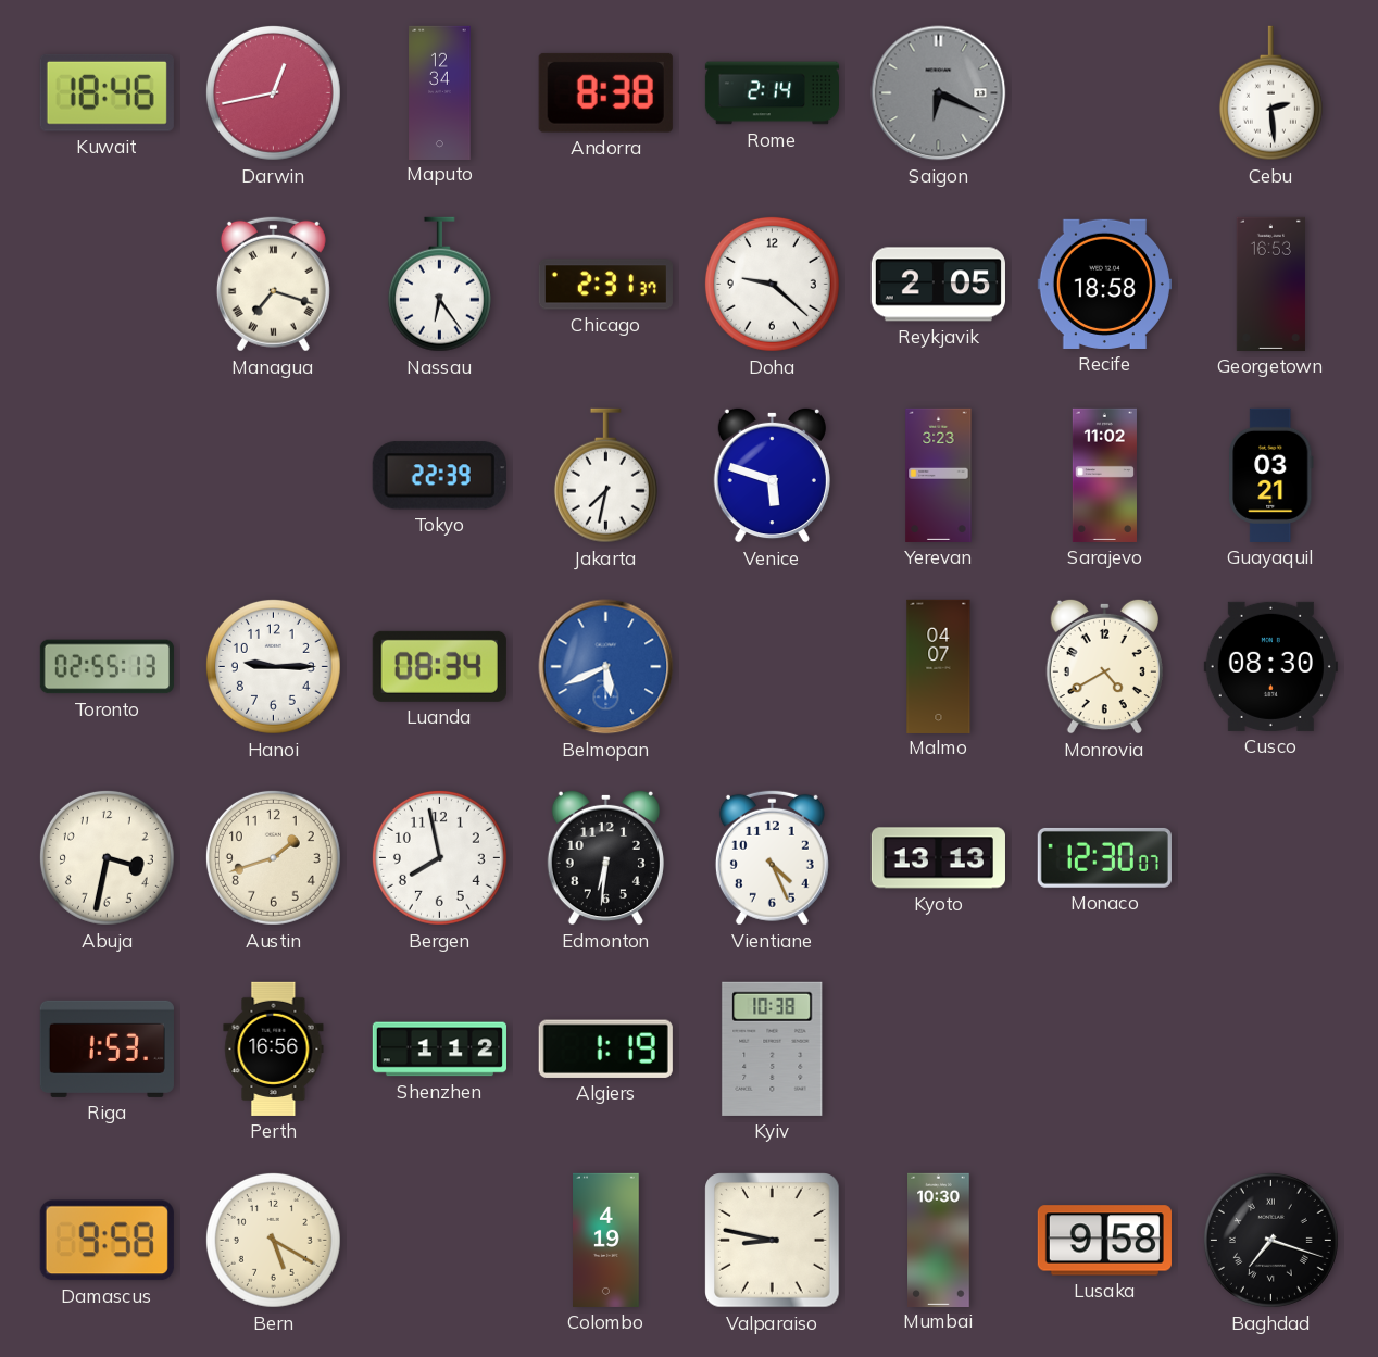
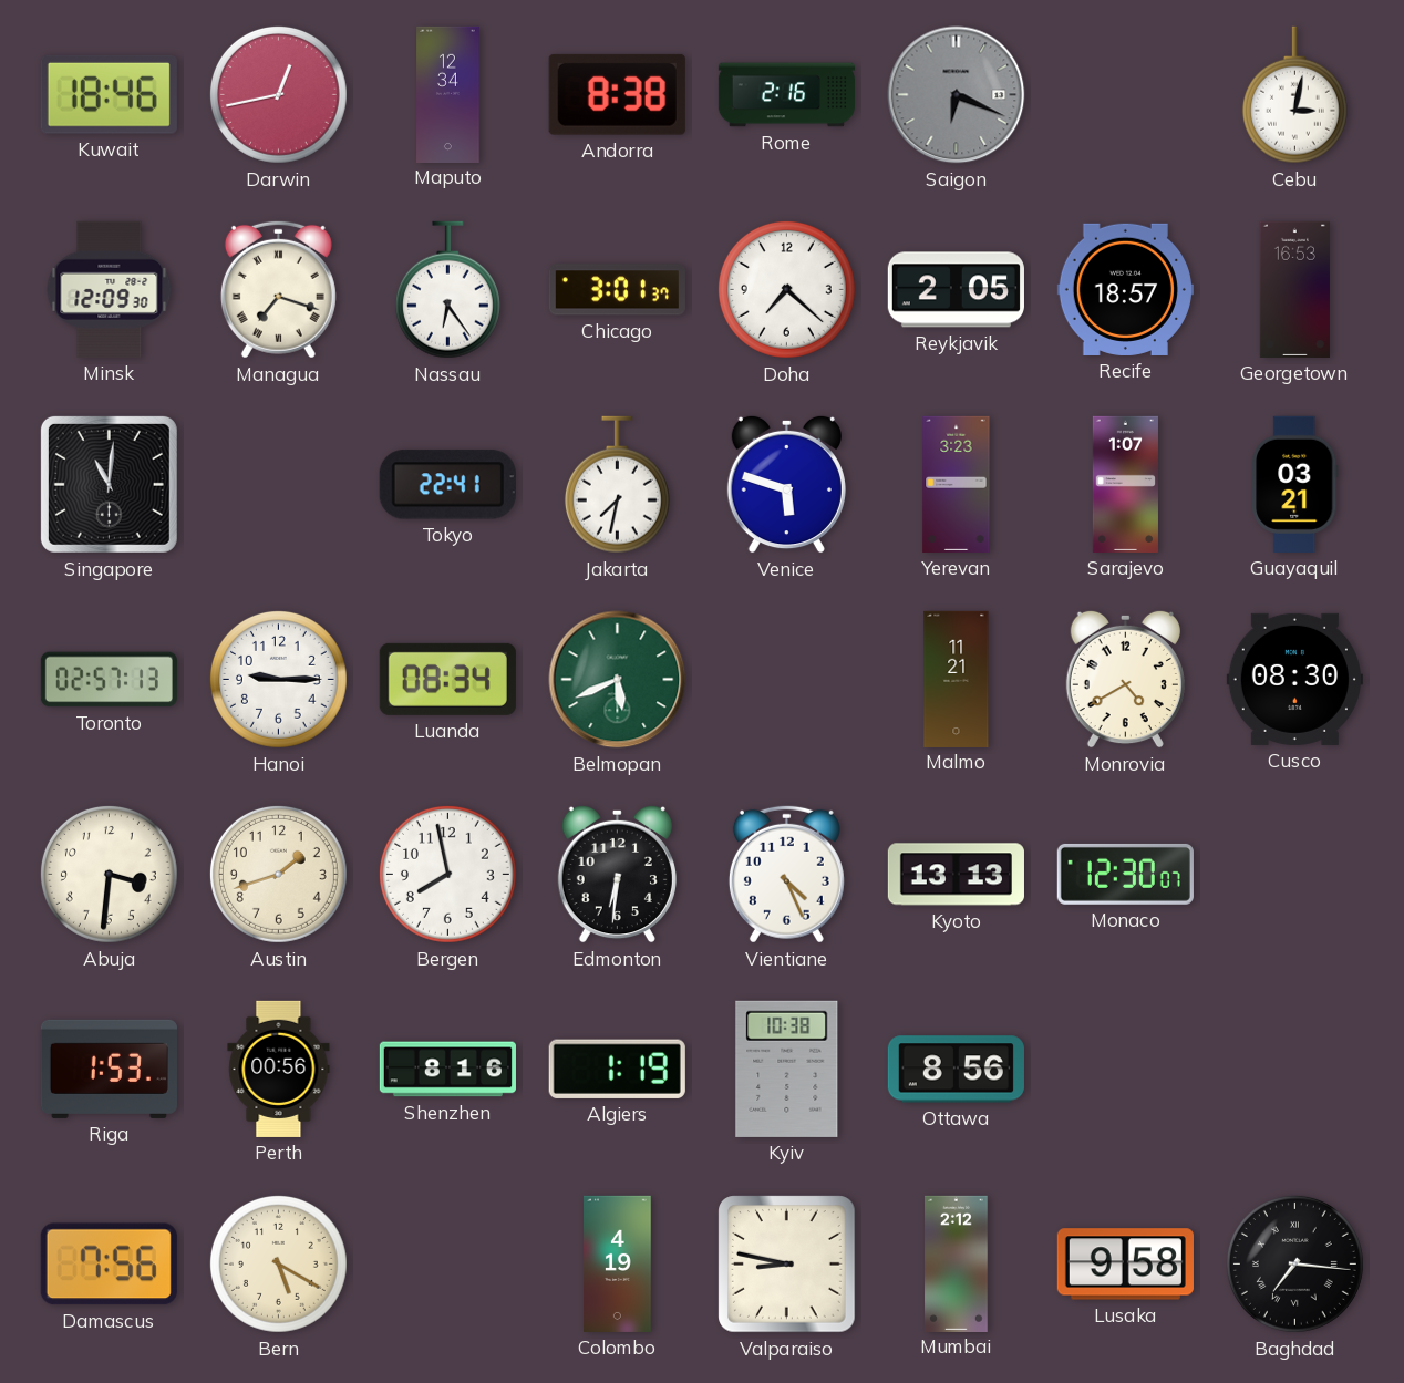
Rome: 2:14 -> 2:16
Cebu: 2:29 -> 3:02
Minsk: none -> 12:09
Chicago: 2:31 -> 3:01
Doha: 9:22 -> 7:22
Recife: 18:58 -> 18:57
Singapore: none -> 11:01
Tokyo: 22:39 -> 22:41
Sarajevo: 11:02 -> 1:07
Toronto: 02:55 -> 02:57
Belmopan dial: blue -> green
Malmo: 04:07 -> 11:21
Abuja: 3:32 -> 3:31
Perth: 16:56 -> 00:56
Shenzhen: 1:12 -> 8:16
Ottawa: none -> 8:56
Damascus: 9:58 -> 7:56
Mumbai: 10:30 -> 2:12
Baghdad: 7:18 -> 7:16
